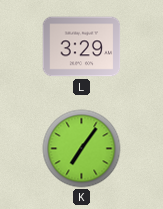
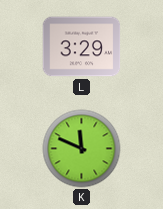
K: 7:06 -> 11:49
